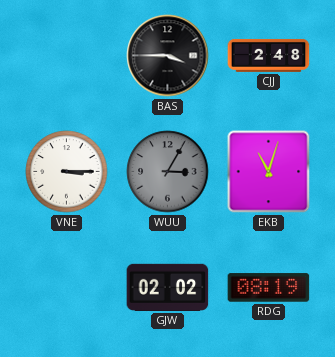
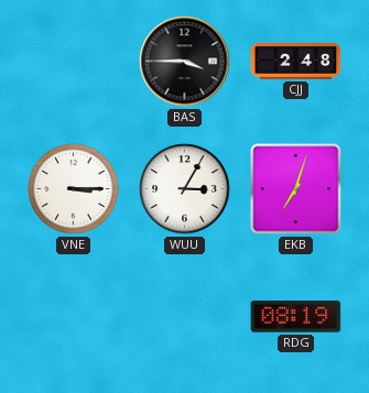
WUU dial: grey -> white
EKB: 11:03 -> 7:03
GJW: 02:02 -> none
